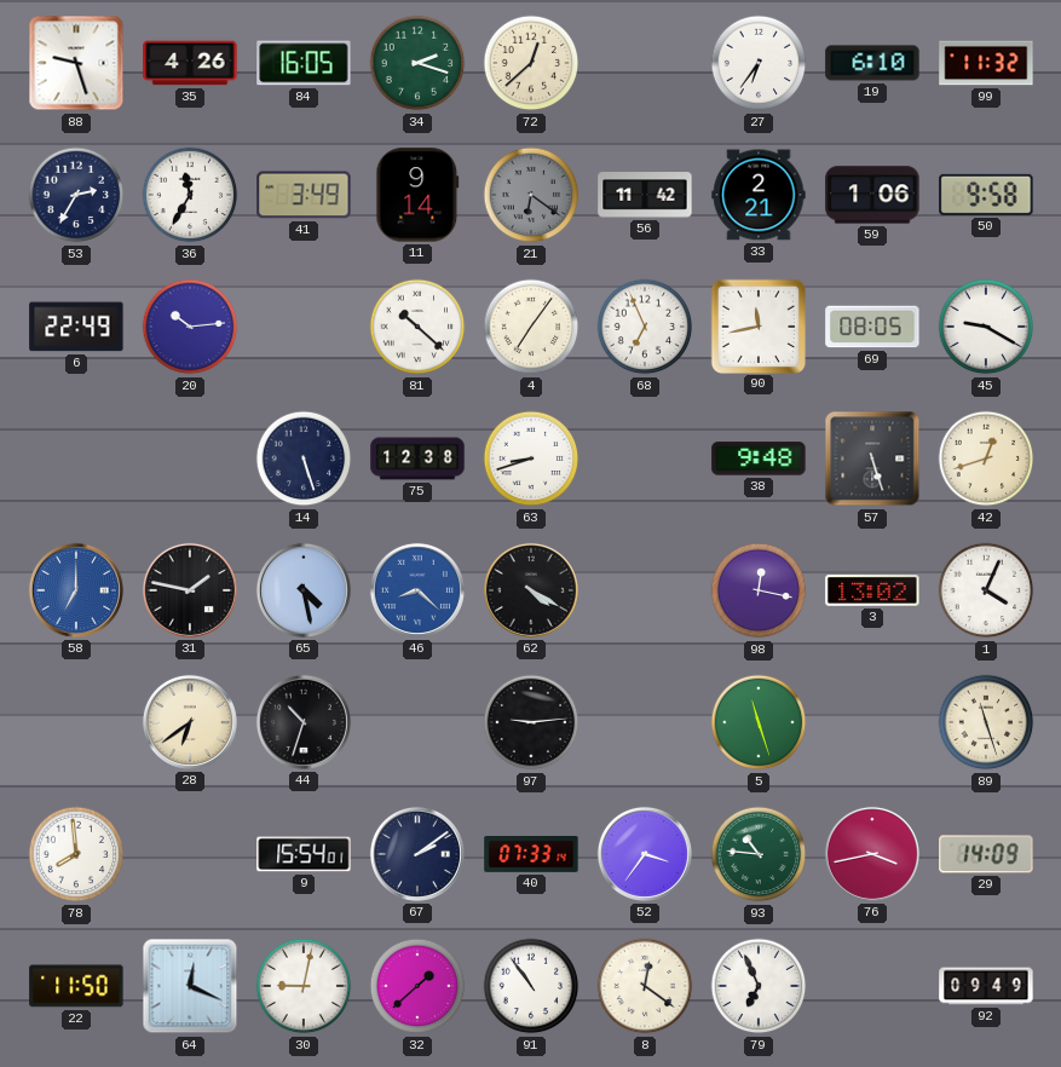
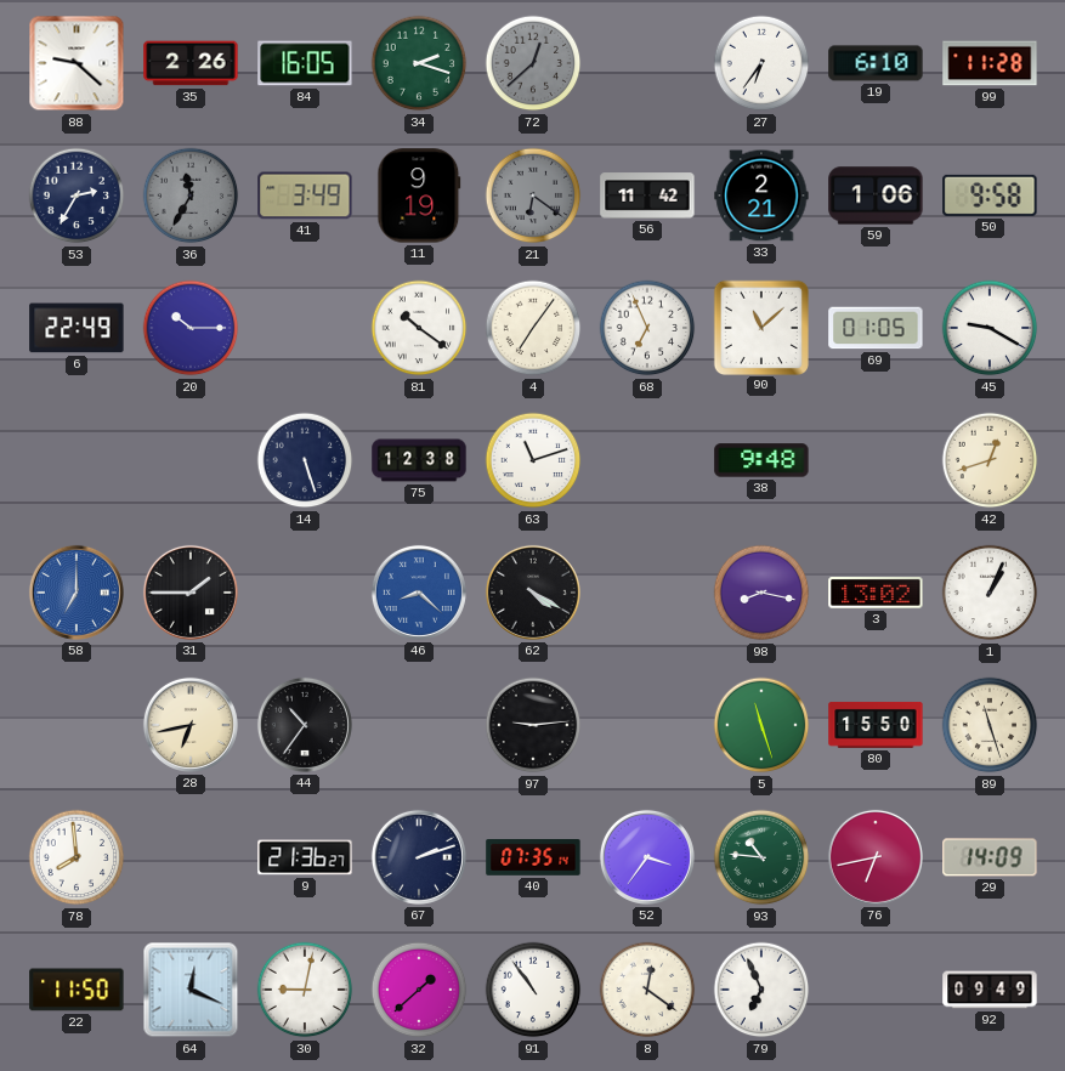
88: 9:27 -> 9:22
35: 4:26 -> 2:26
72 dial: cream -> grey
99: 11:32 -> 11:28
36 dial: white -> grey
11: 9:14 -> 9:19
20: 10:14 -> 10:15
81: 10:22 -> 10:21
90: 11:43 -> 11:08
69: 08:05 -> 01:05
63: 8:42 -> 11:12
57: 5:27 -> none
31: 1:47 -> 1:45
65: 4:28 -> none
98: 12:17 -> 8:17
1: 4:04 -> 1:04
28: 6:39 -> 6:43
44: 10:33 -> 10:36
80: none -> 15:50
9: 15:54 -> 21:36
67: 2:09 -> 2:12
40: 07:33 -> 07:35
76: 3:43 -> 6:43
